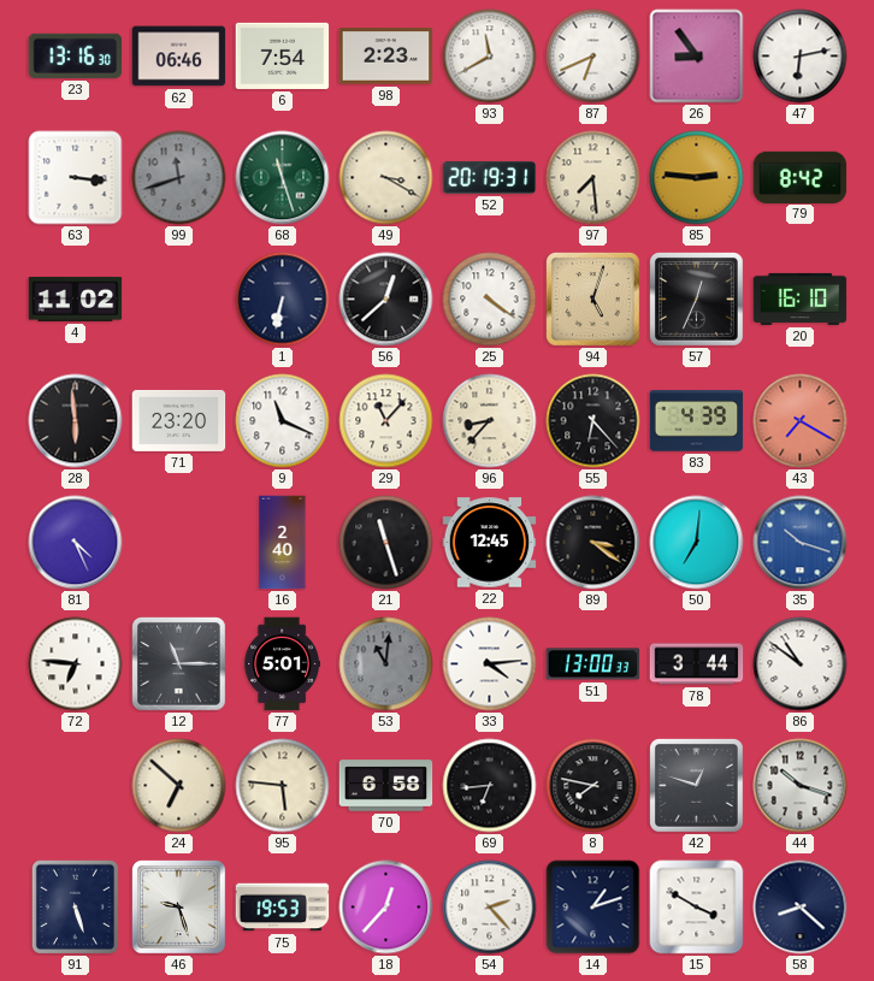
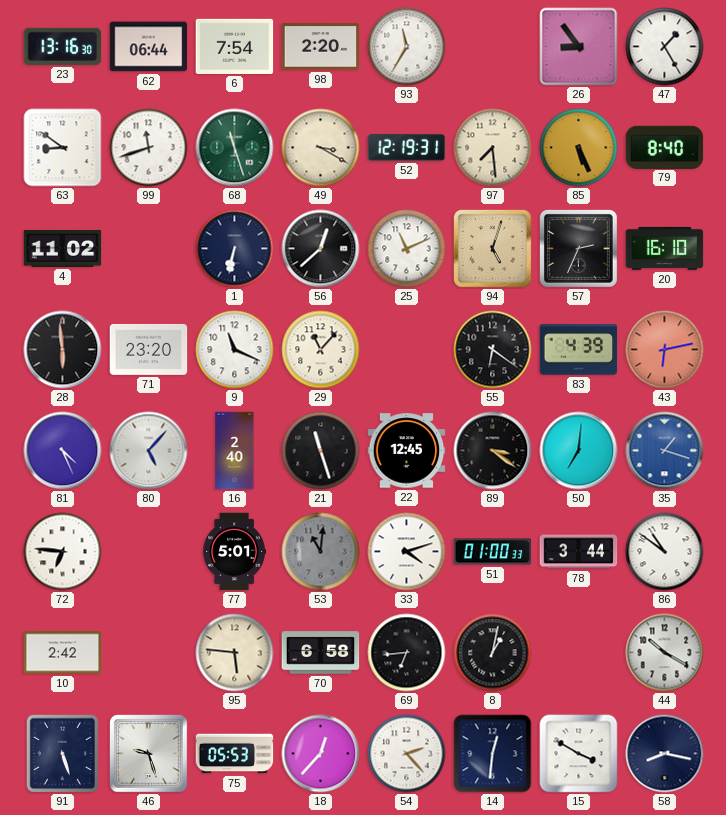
62: 06:46 -> 06:44
98: 2:23 -> 2:20
93: 11:40 -> 11:35
87: 6:41 -> none
47: 6:13 -> 1:25
63: 3:16 -> 8:51
99 dial: grey -> white
52: 20:19 -> 12:19
85: 2:46 -> 5:26
79: 8:42 -> 8:40
25: 4:21 -> 11:11
57: 12:34 -> 2:34
96: 8:37 -> none
55: 6:23 -> 6:21
43: 7:20 -> 6:13
80: none -> 5:07
35: 10:18 -> 1:18
12: 11:15 -> none
33: 4:14 -> 4:12
51: 13:00 -> 01:00
10: none -> 2:42
24: 6:52 -> none
8: 7:47 -> 1:02
42: 12:48 -> none
44: 10:18 -> 10:20
75: 19:53 -> 05:53
14: 1:12 -> 12:31
58: 8:22 -> 8:17
